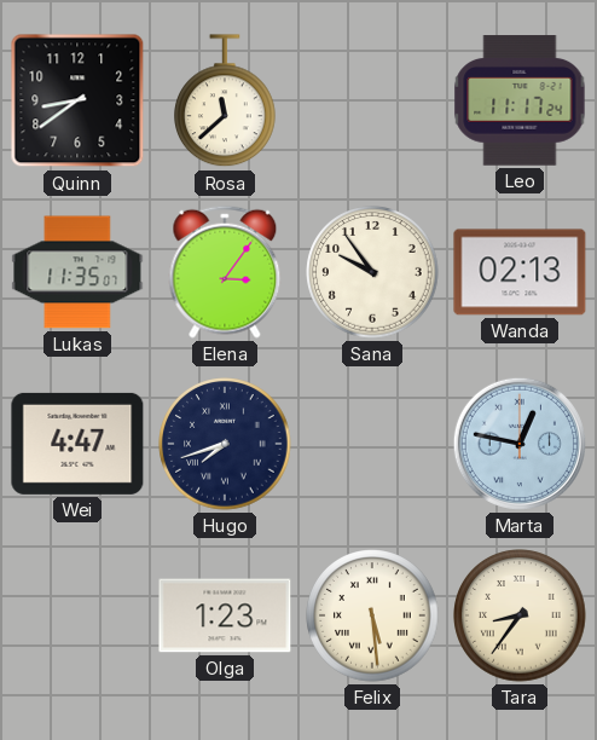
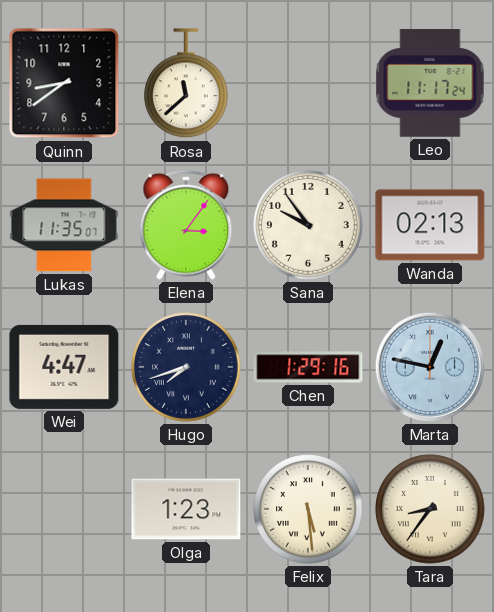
Chen: none -> 1:29
